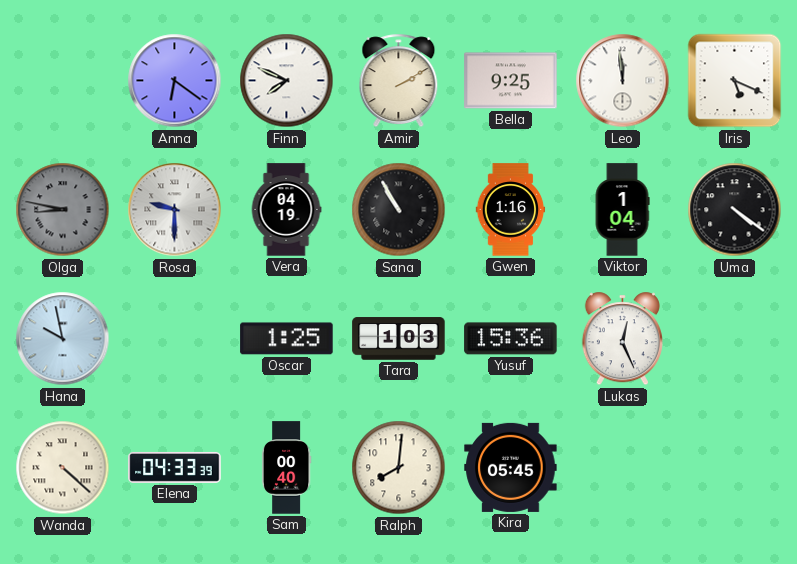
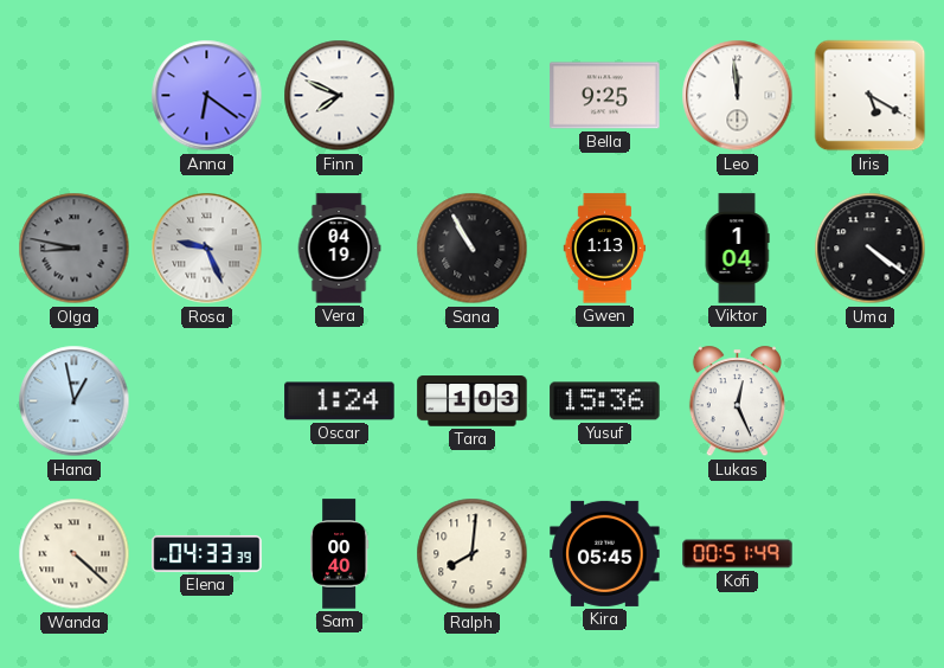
Amir: 2:10 -> none
Iris: 5:19 -> 5:20
Rosa: 9:30 -> 9:26
Gwen: 1:16 -> 1:13
Hana: 9:58 -> 12:58
Oscar: 1:25 -> 1:24
Kofi: none -> 00:51
